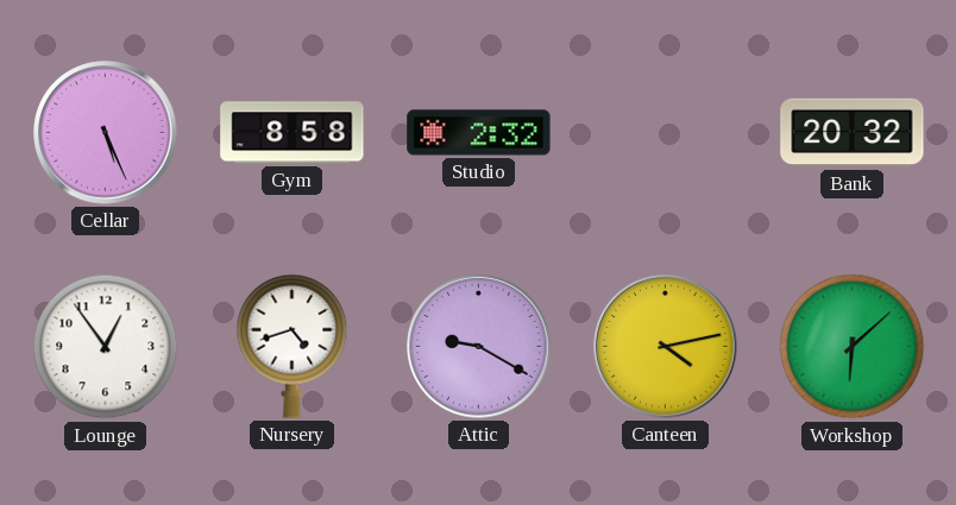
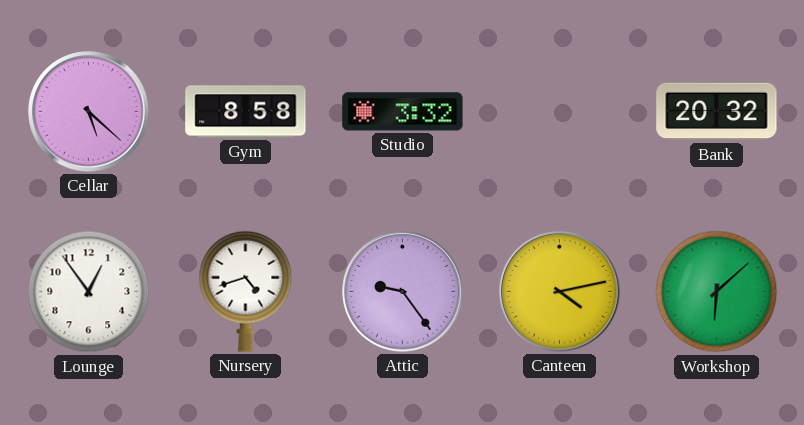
Cellar: 5:26 -> 5:22
Studio: 2:32 -> 3:32
Attic: 9:20 -> 9:24
